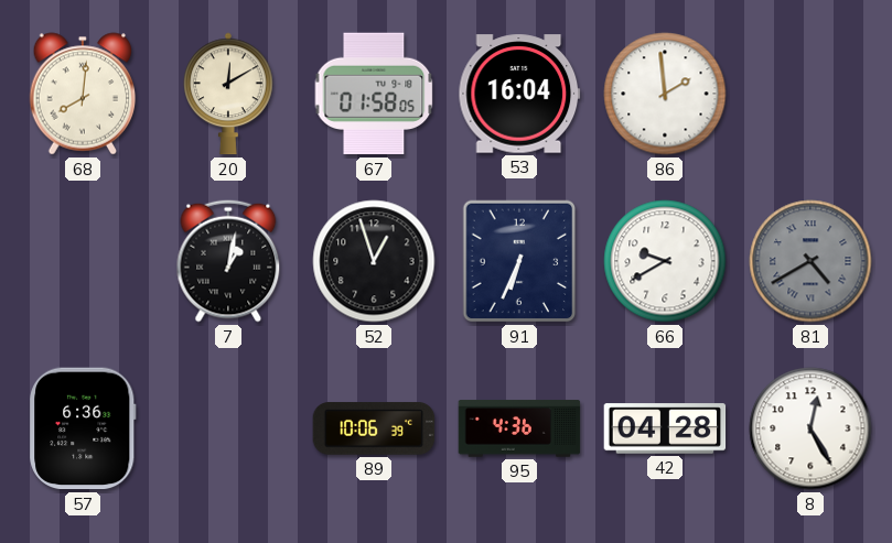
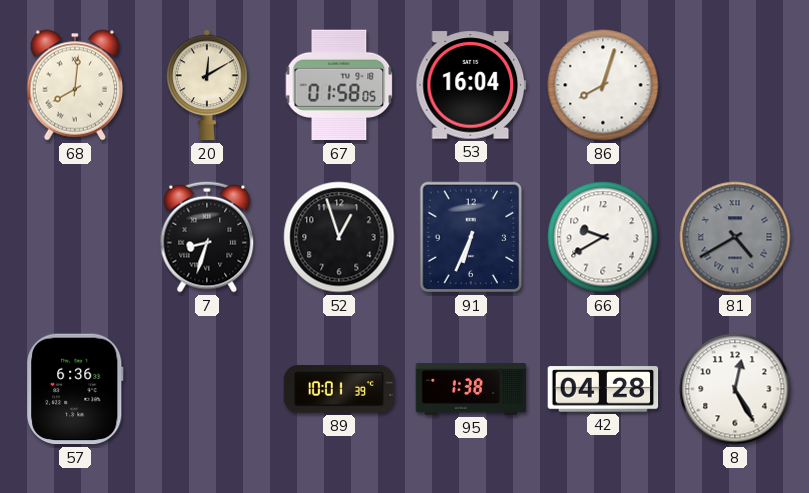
86: 1:59 -> 8:03
7: 1:02 -> 8:33
89: 10:06 -> 10:01
95: 4:36 -> 1:38
